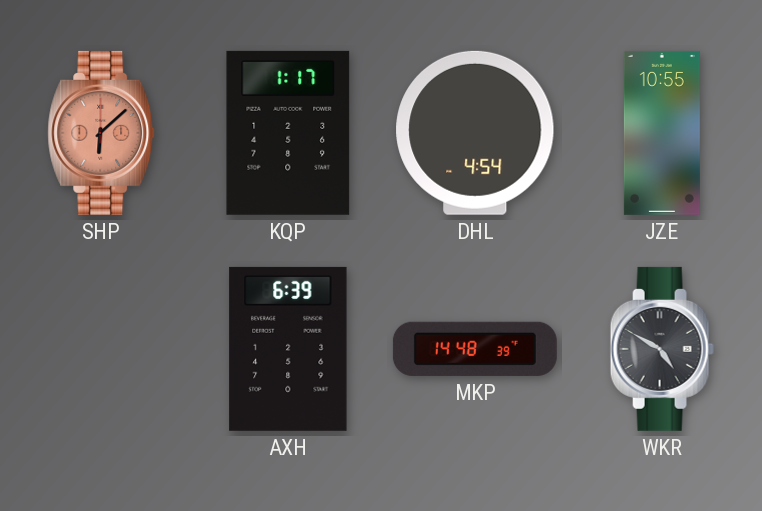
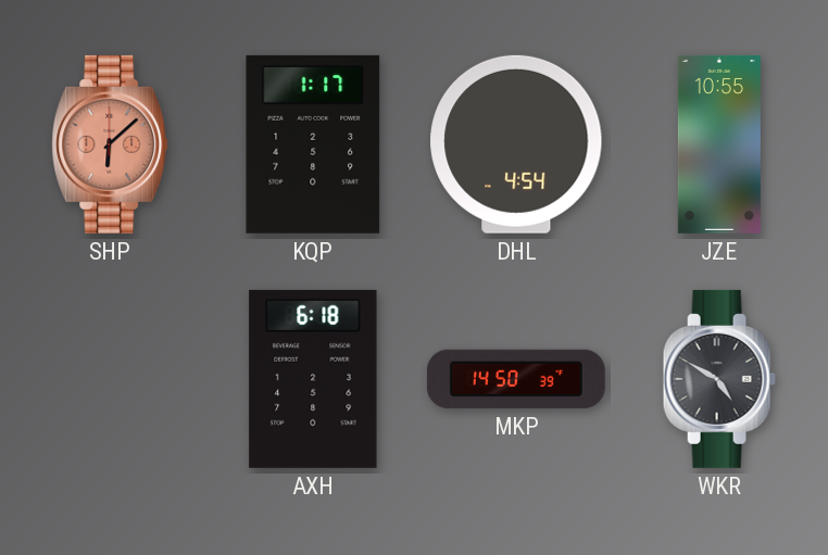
AXH: 6:39 -> 6:18
MKP: 14:48 -> 14:50
